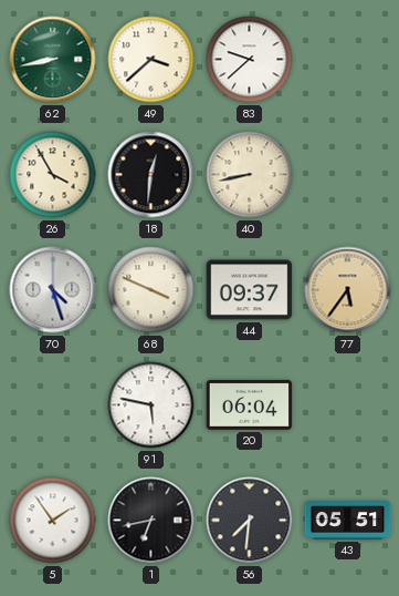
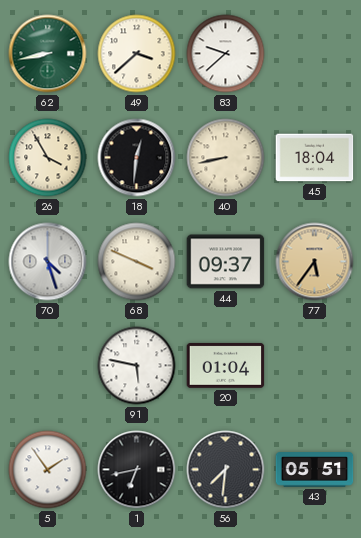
45: none -> 18:04
20: 06:04 -> 01:04
